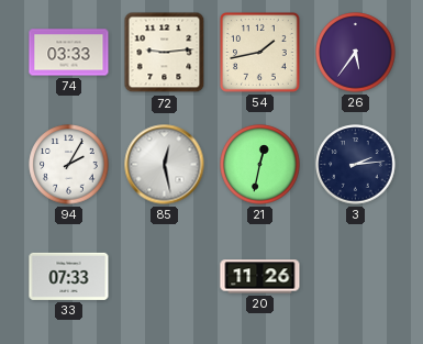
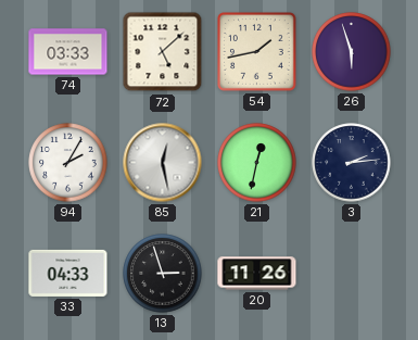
72: 9:14 -> 5:08
26: 5:36 -> 5:57
33: 07:33 -> 04:33
13: none -> 2:57
